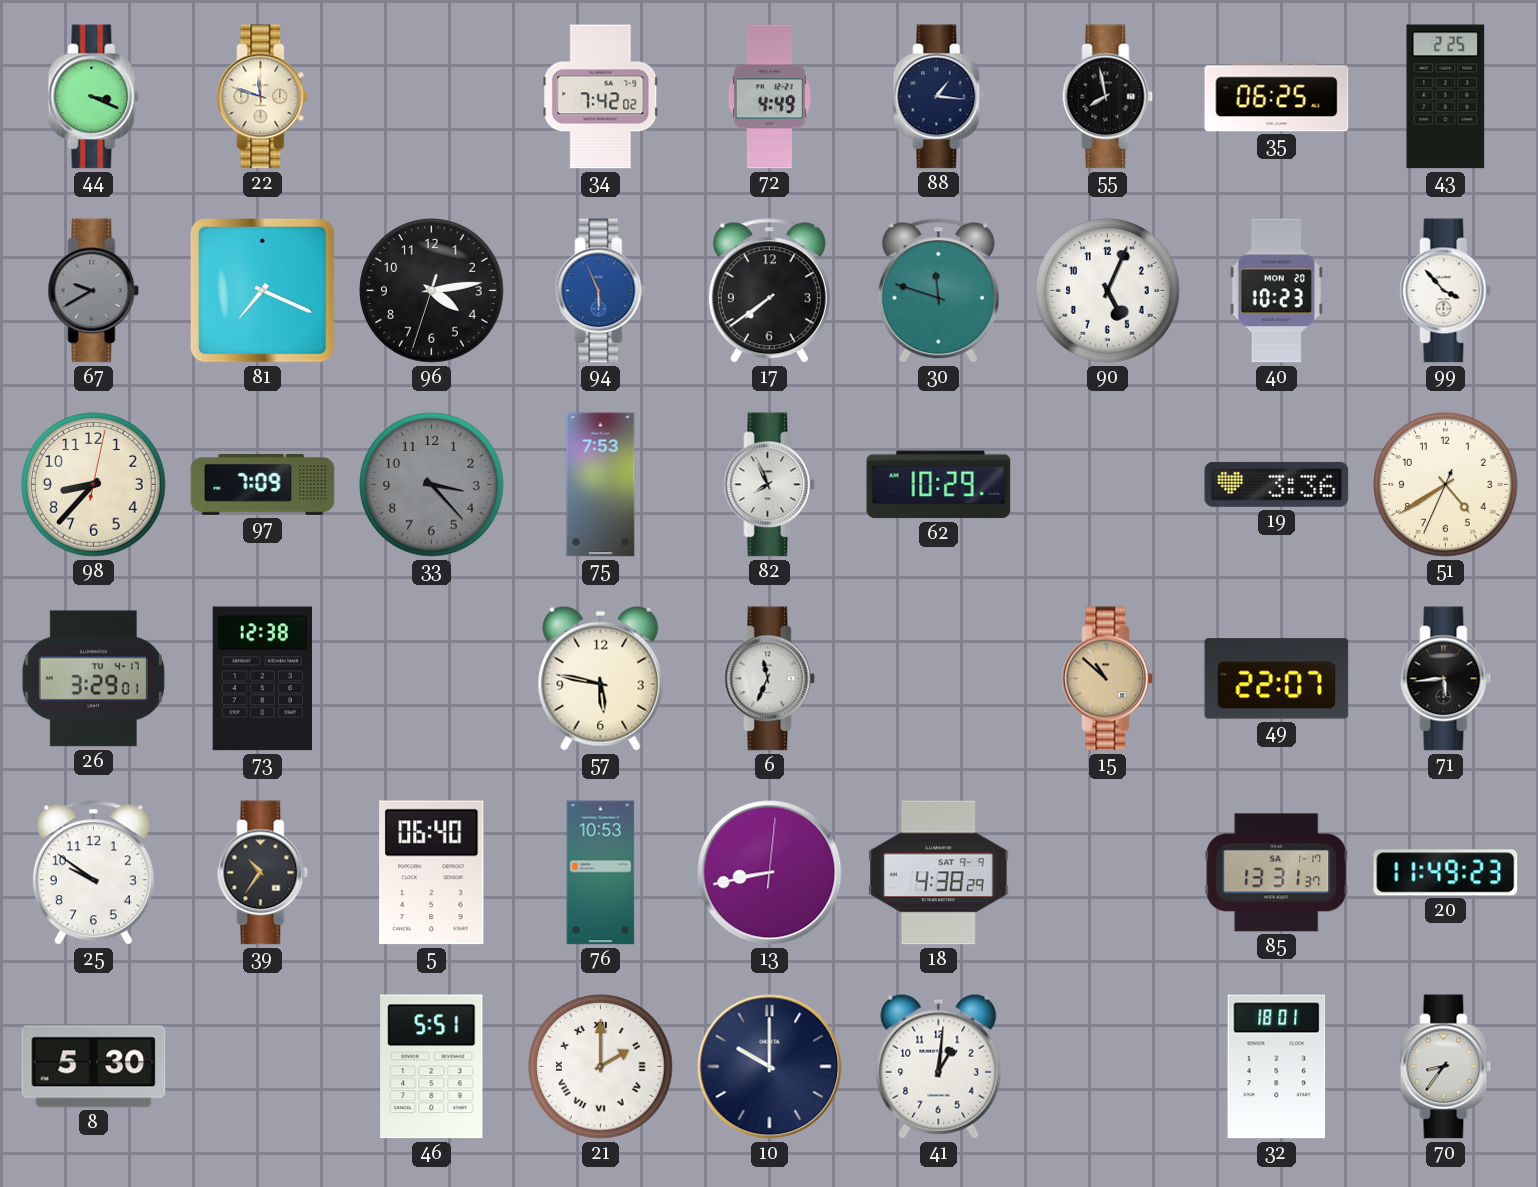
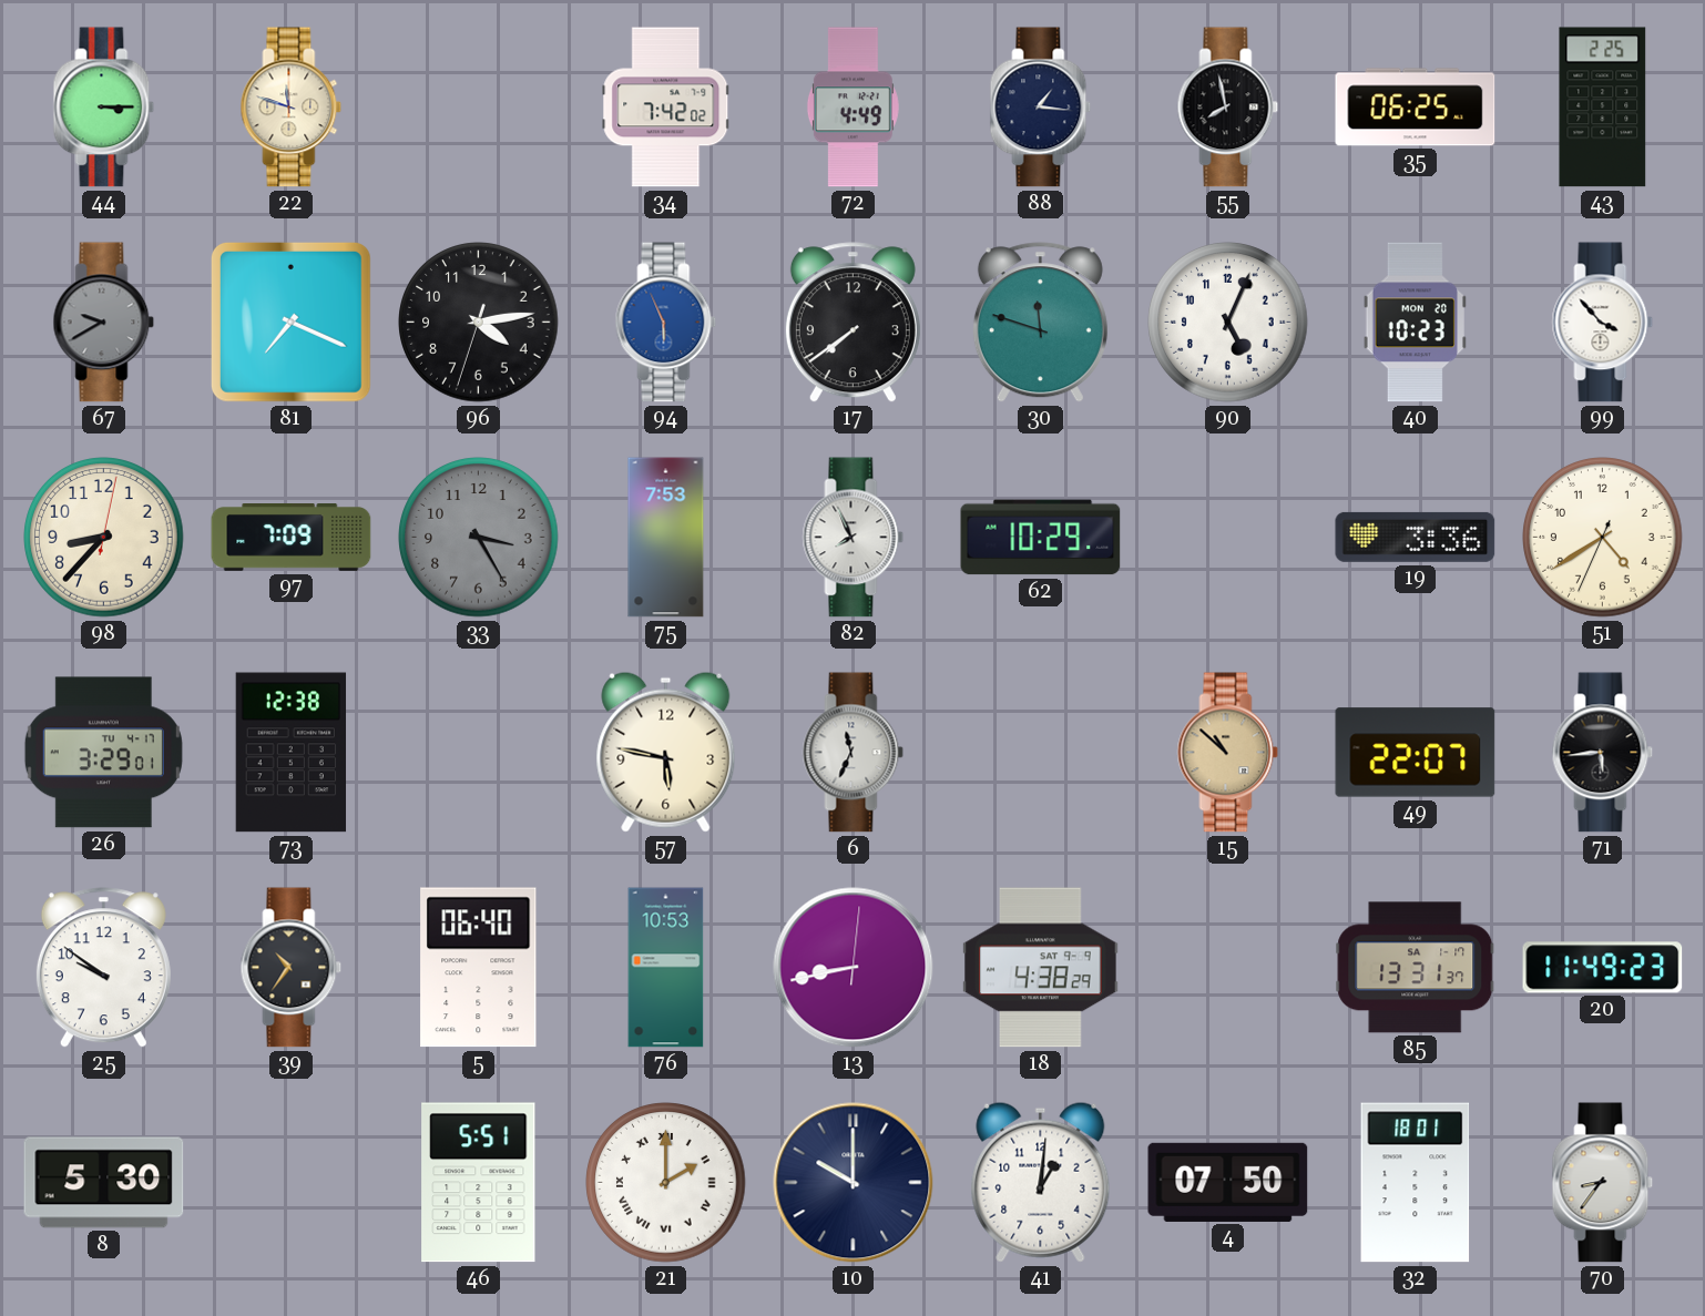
44: 3:19 -> 3:15
33: 3:23 -> 3:25
4: none -> 07:50
